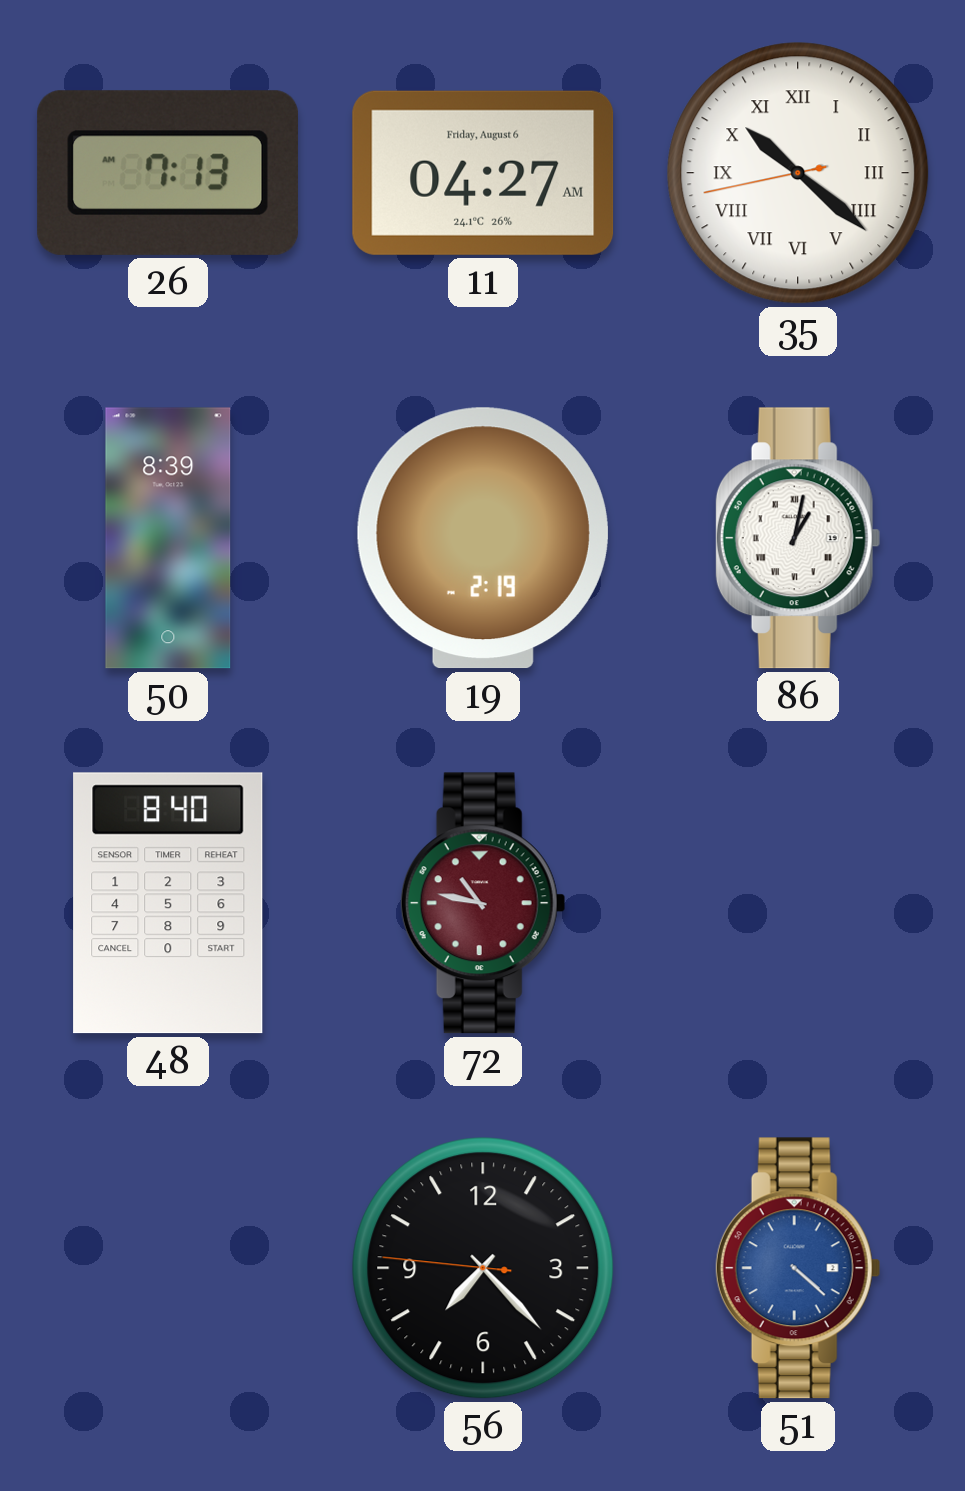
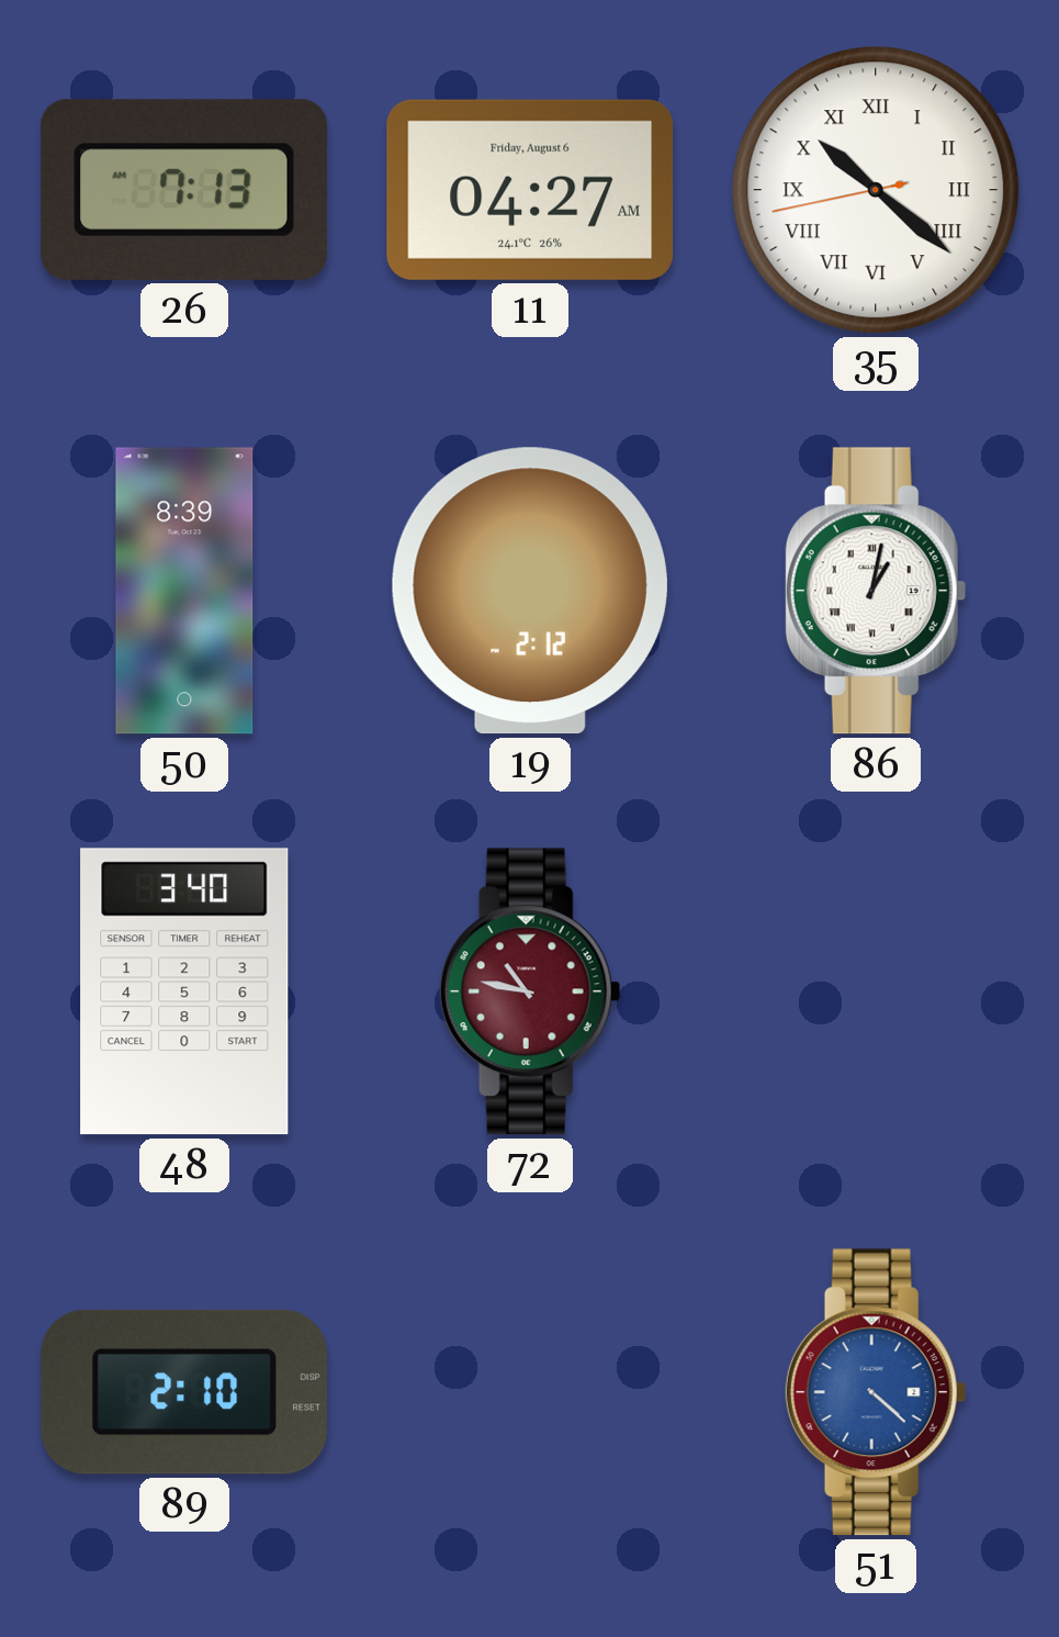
19: 2:19 -> 2:12
48: 8:40 -> 3:40
89: none -> 2:10
56: 7:22 -> none
